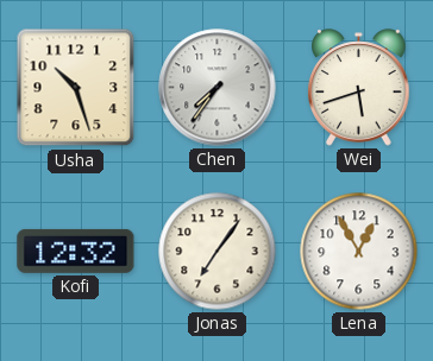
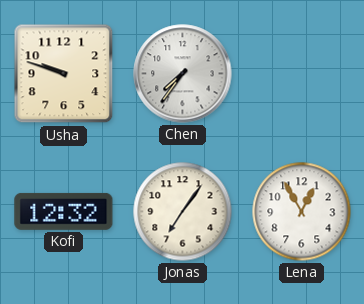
Usha: 10:27 -> 9:48
Wei: 5:42 -> none
